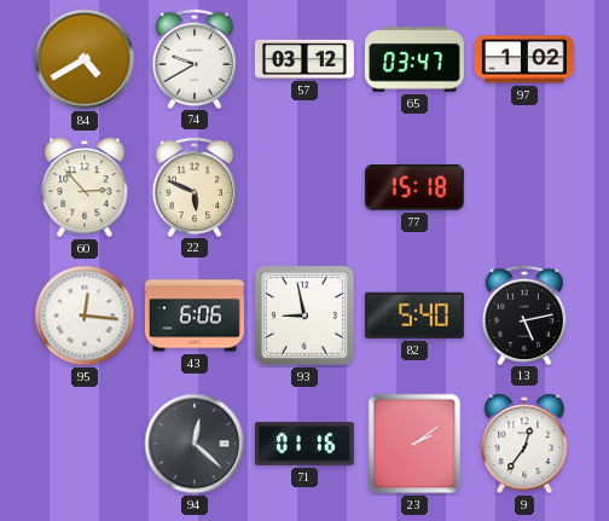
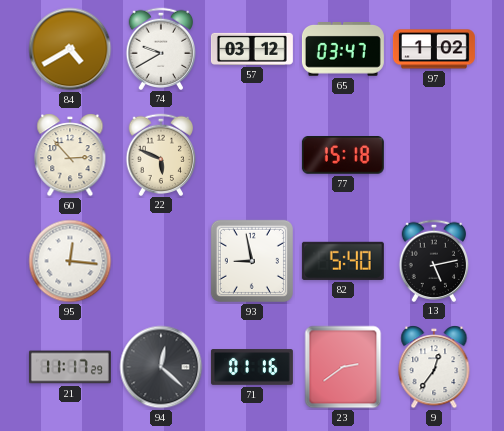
43: 6:06 -> none
21: none -> 11:17
23: 2:09 -> 2:39
